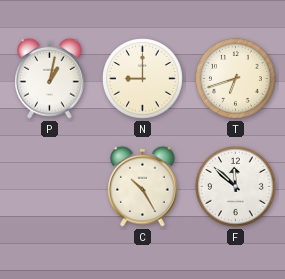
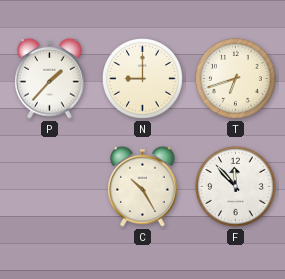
P: 1:02 -> 1:37
F: 11:52 -> 11:53
